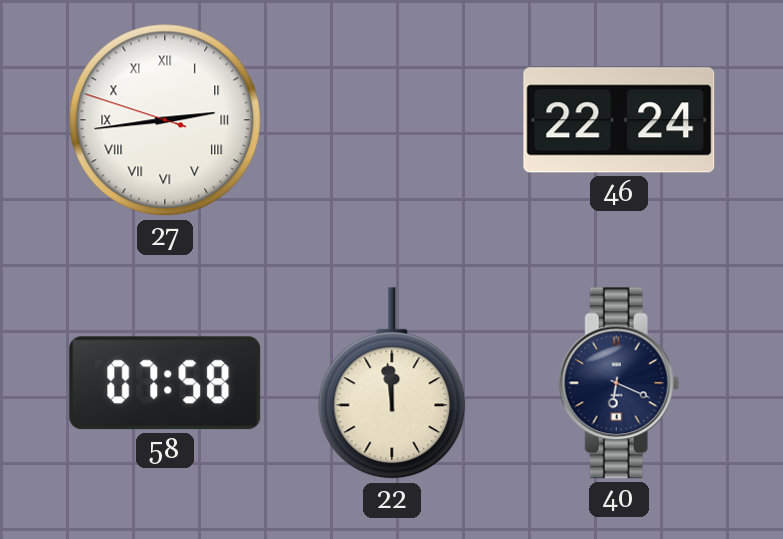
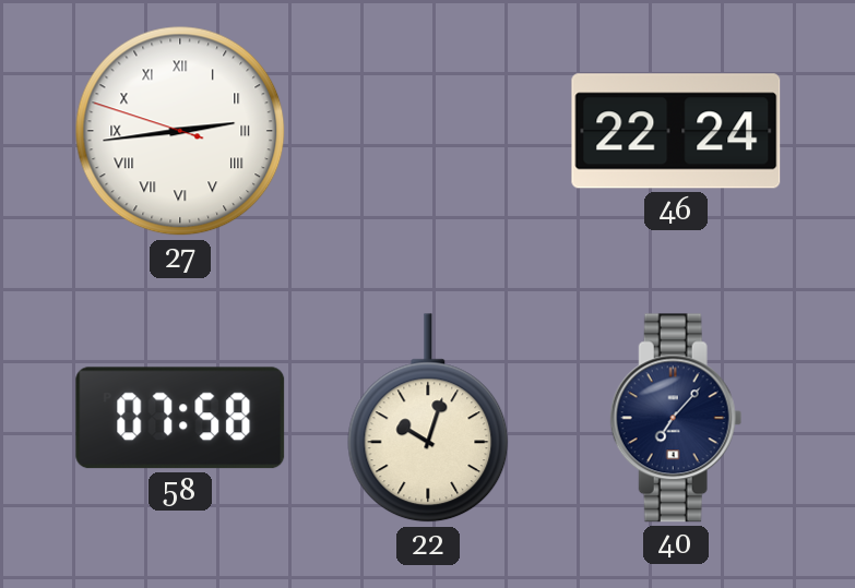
22: 11:59 -> 10:03
40: 6:19 -> 7:07
